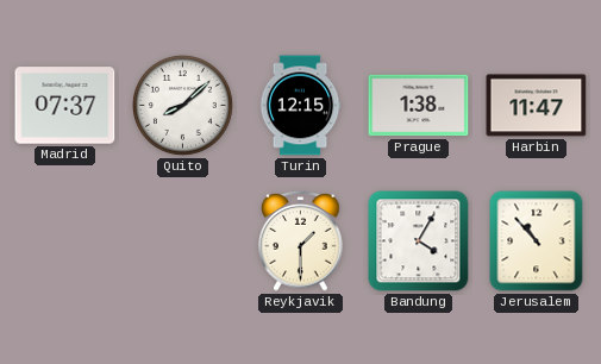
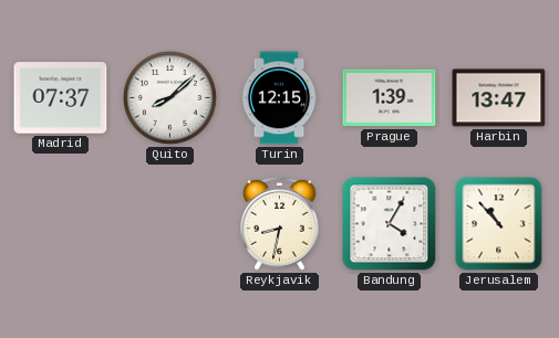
Prague: 1:38 -> 1:39
Harbin: 11:47 -> 13:47
Reykjavik: 1:30 -> 8:32
